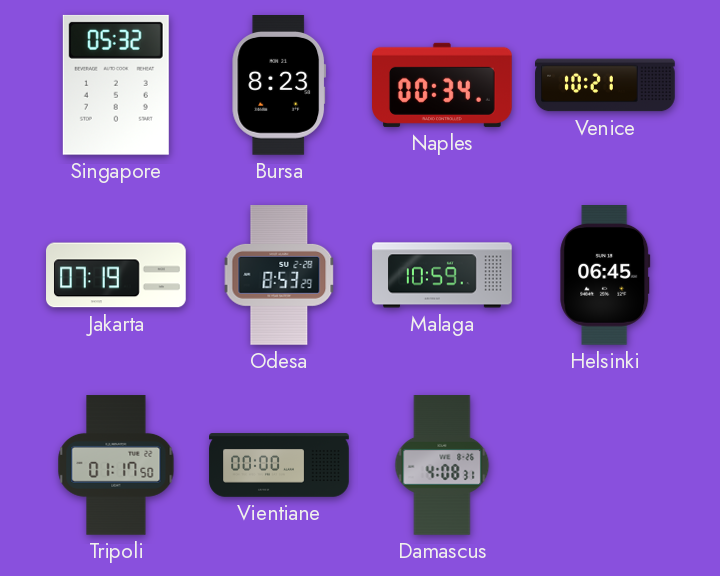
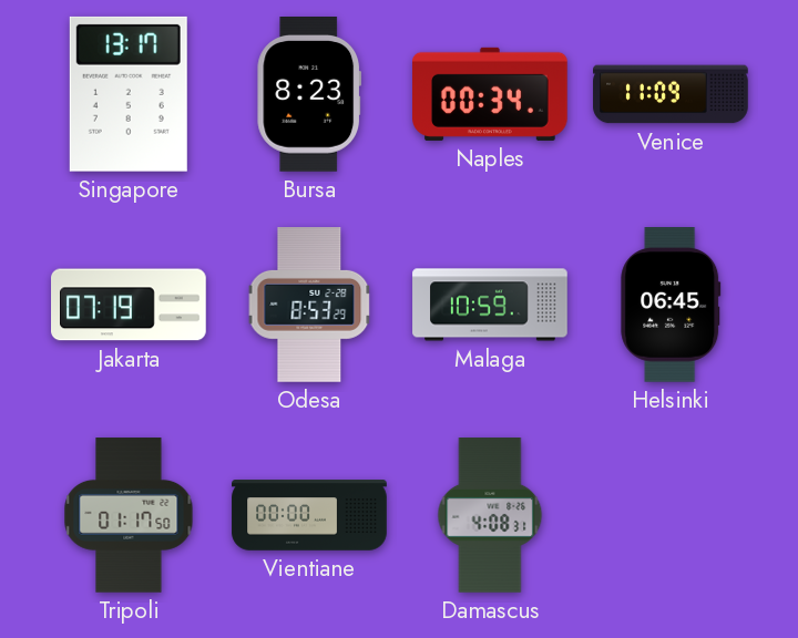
Singapore: 05:32 -> 13:17
Venice: 10:21 -> 11:09
